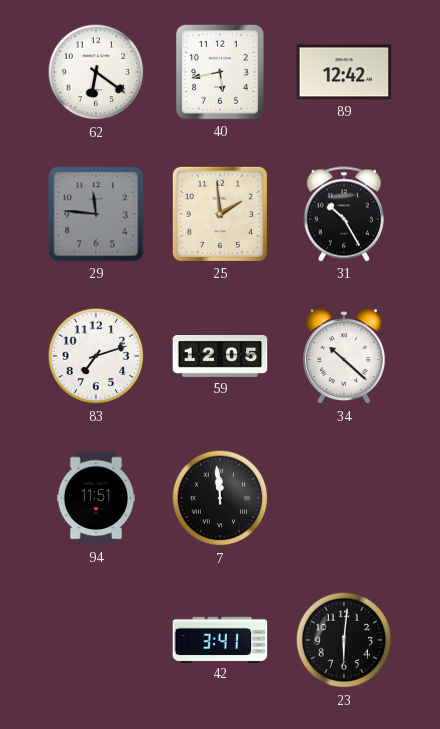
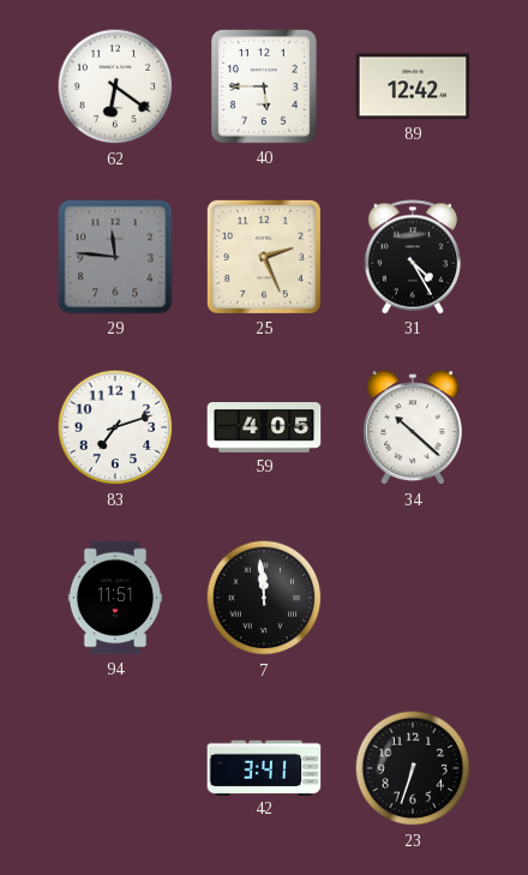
40: 5:43 -> 5:45
25: 1:59 -> 2:26
31: 10:25 -> 4:25
59: 12:05 -> 4:05
23: 6:01 -> 6:33
